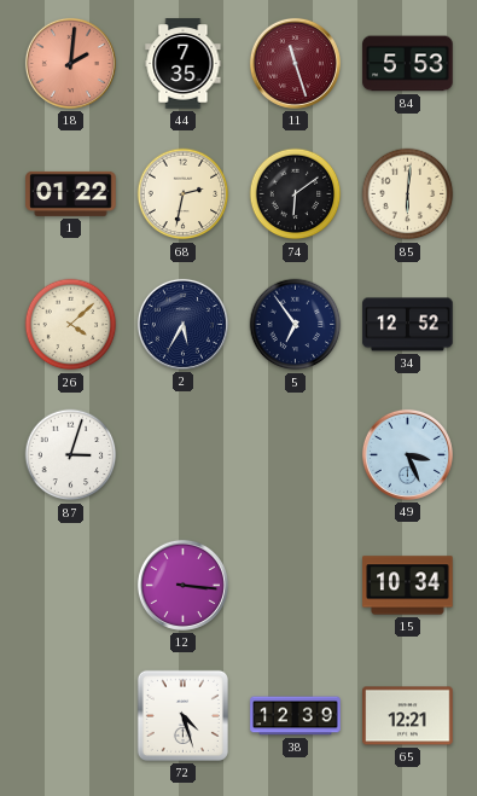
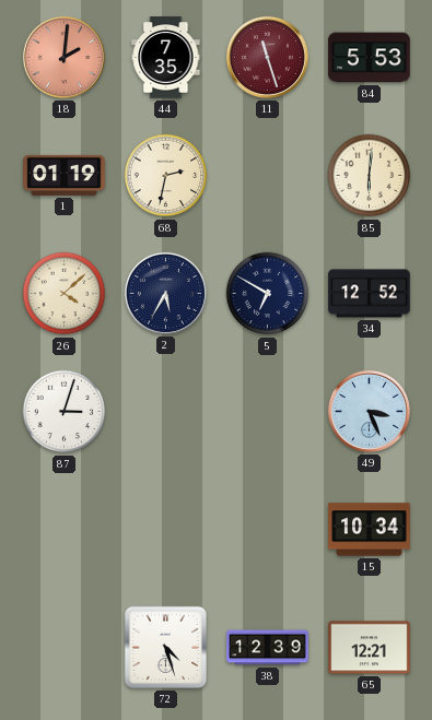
1: 01:22 -> 01:19
74: 6:09 -> none
5: 6:54 -> 6:50
12: 3:16 -> none
